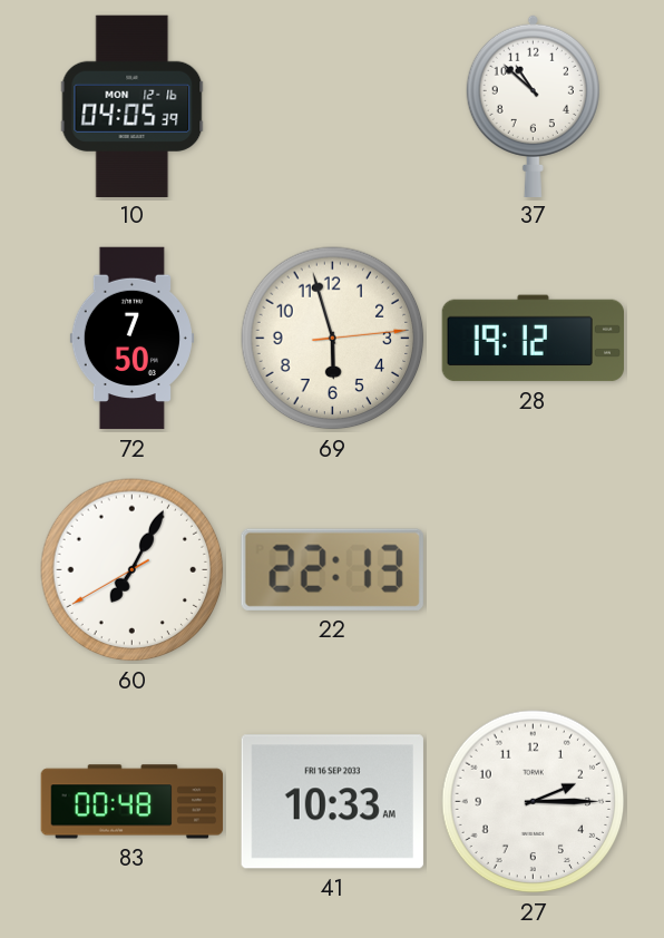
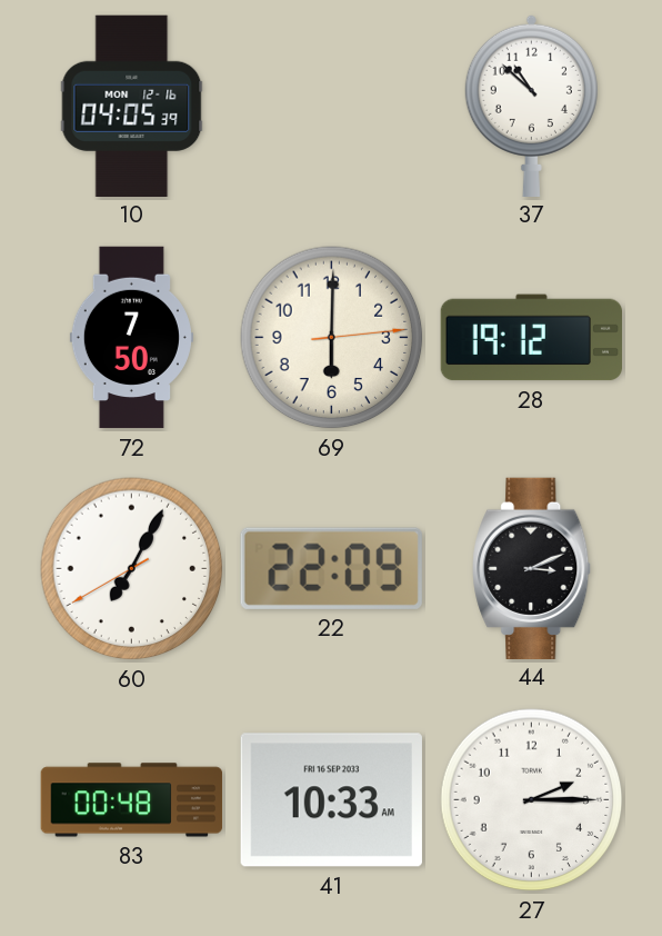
69: 5:57 -> 6:00
22: 22:13 -> 22:09
44: none -> 3:11
